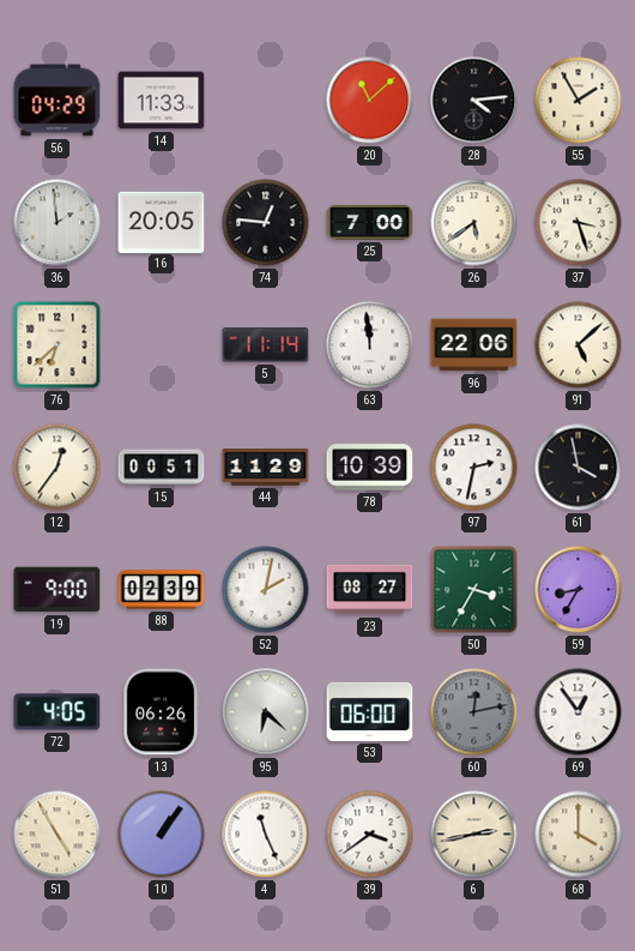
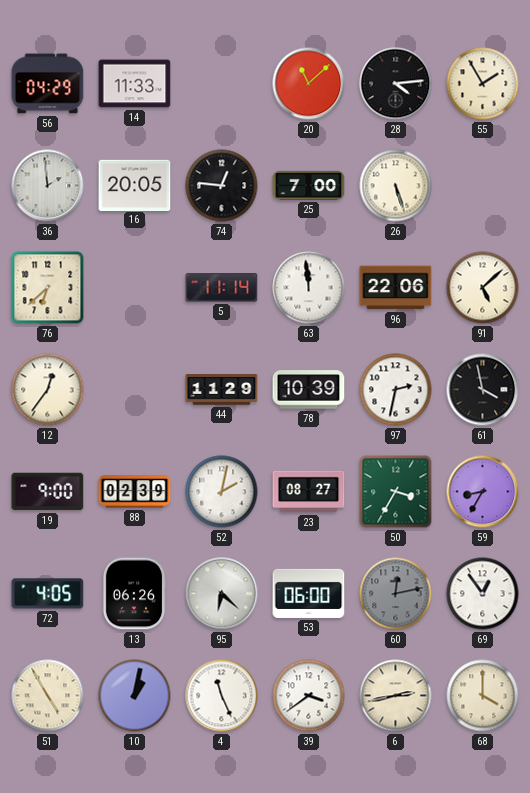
26: 5:39 -> 5:27
37: 3:27 -> none
15: 00:51 -> none
10: 1:06 -> 1:02
